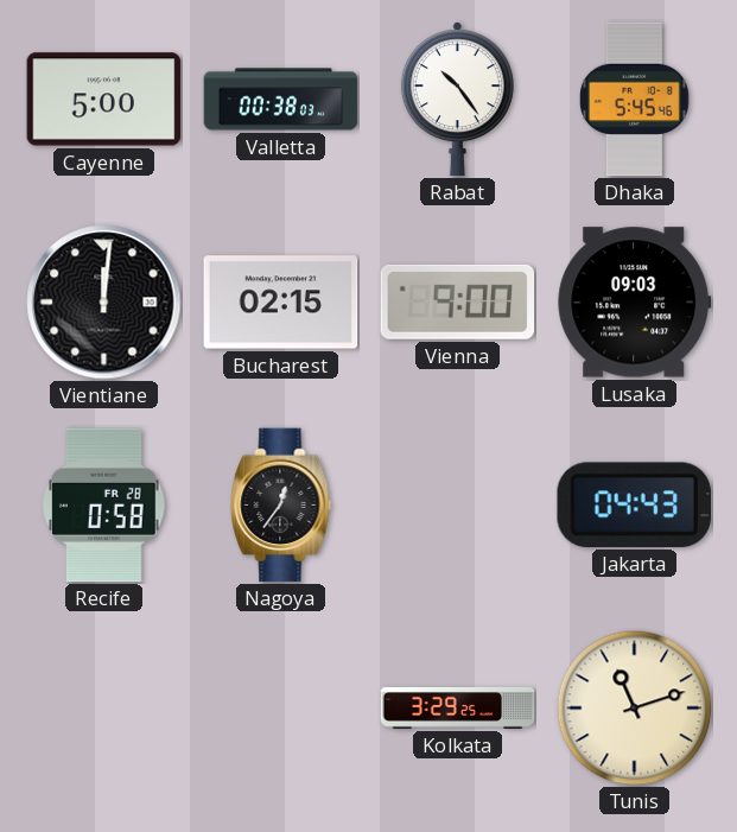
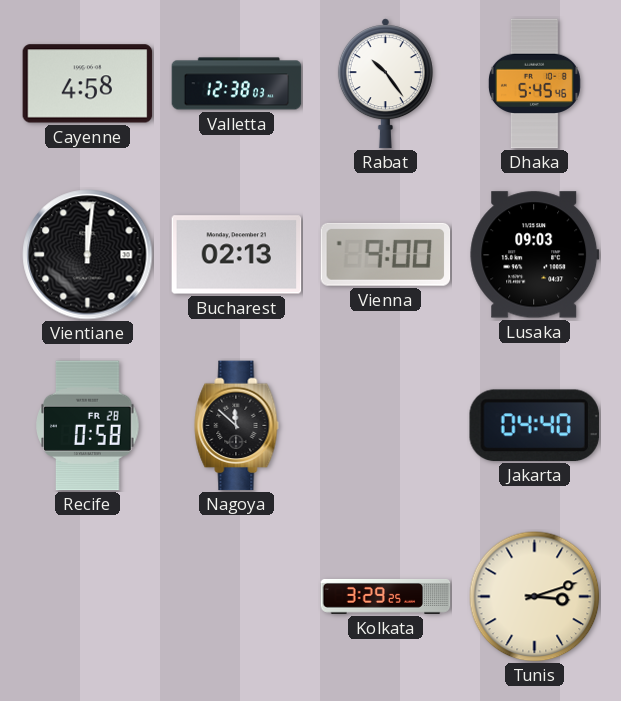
Cayenne: 5:00 -> 4:58
Valletta: 00:38 -> 12:38
Bucharest: 02:15 -> 02:13
Nagoya: 12:36 -> 11:52
Jakarta: 04:43 -> 04:40
Tunis: 11:12 -> 3:12
